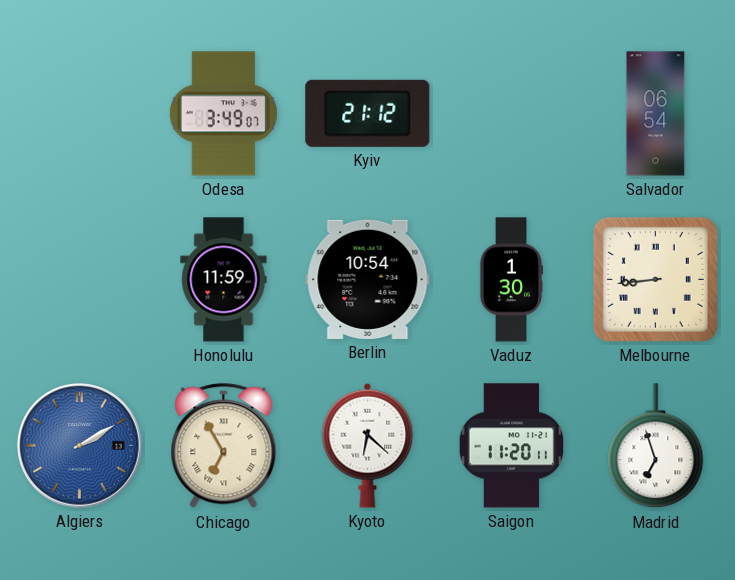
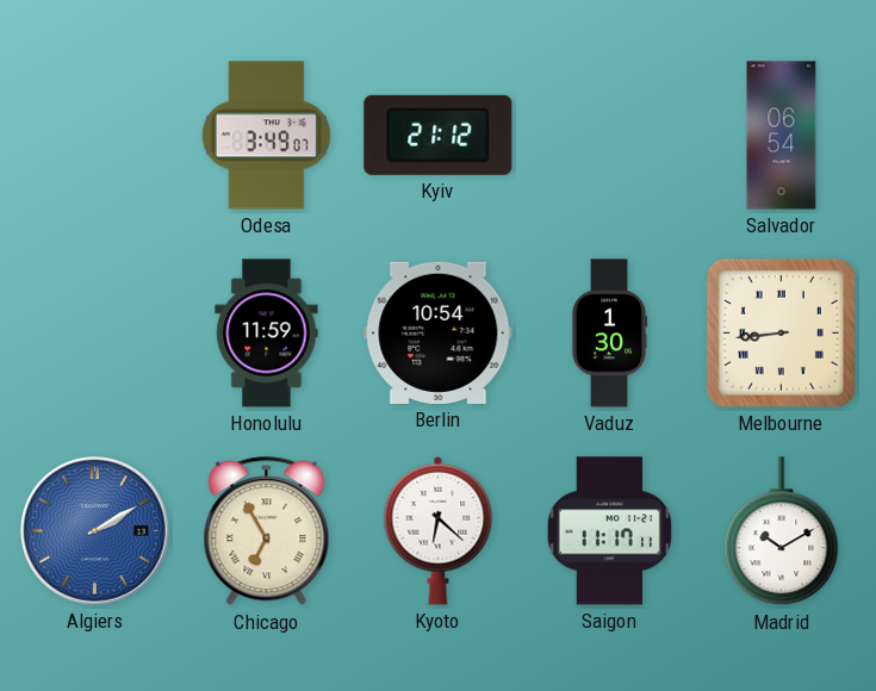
Saigon: 11:20 -> 11:17
Madrid: 6:57 -> 10:10
